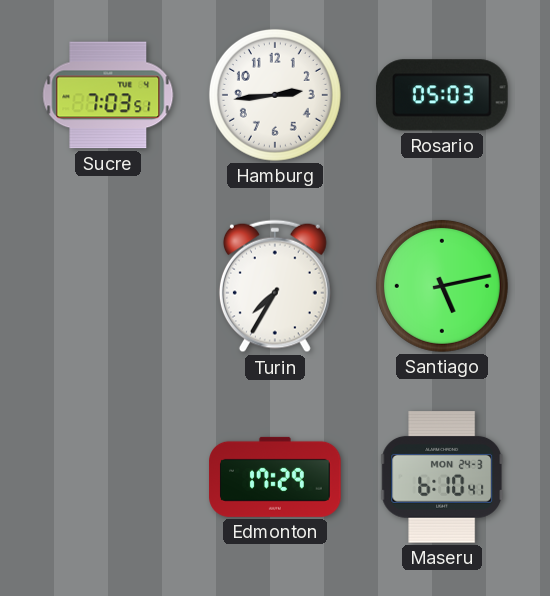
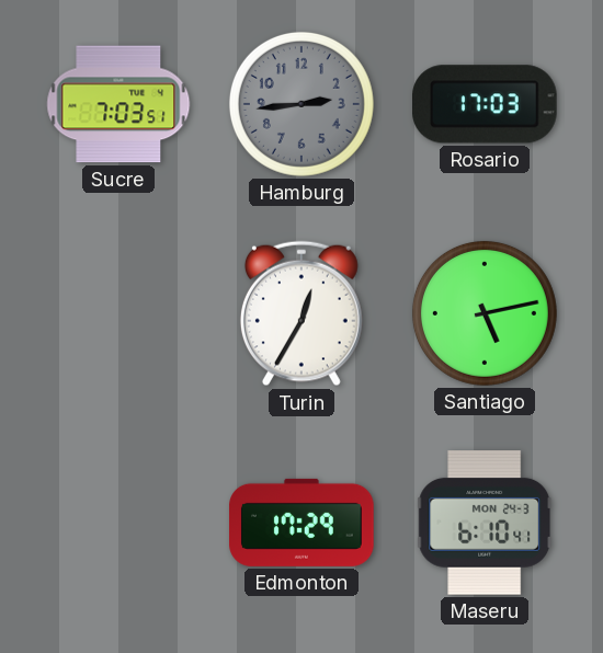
Hamburg dial: white -> grey
Rosario: 05:03 -> 17:03
Turin: 7:35 -> 12:35
